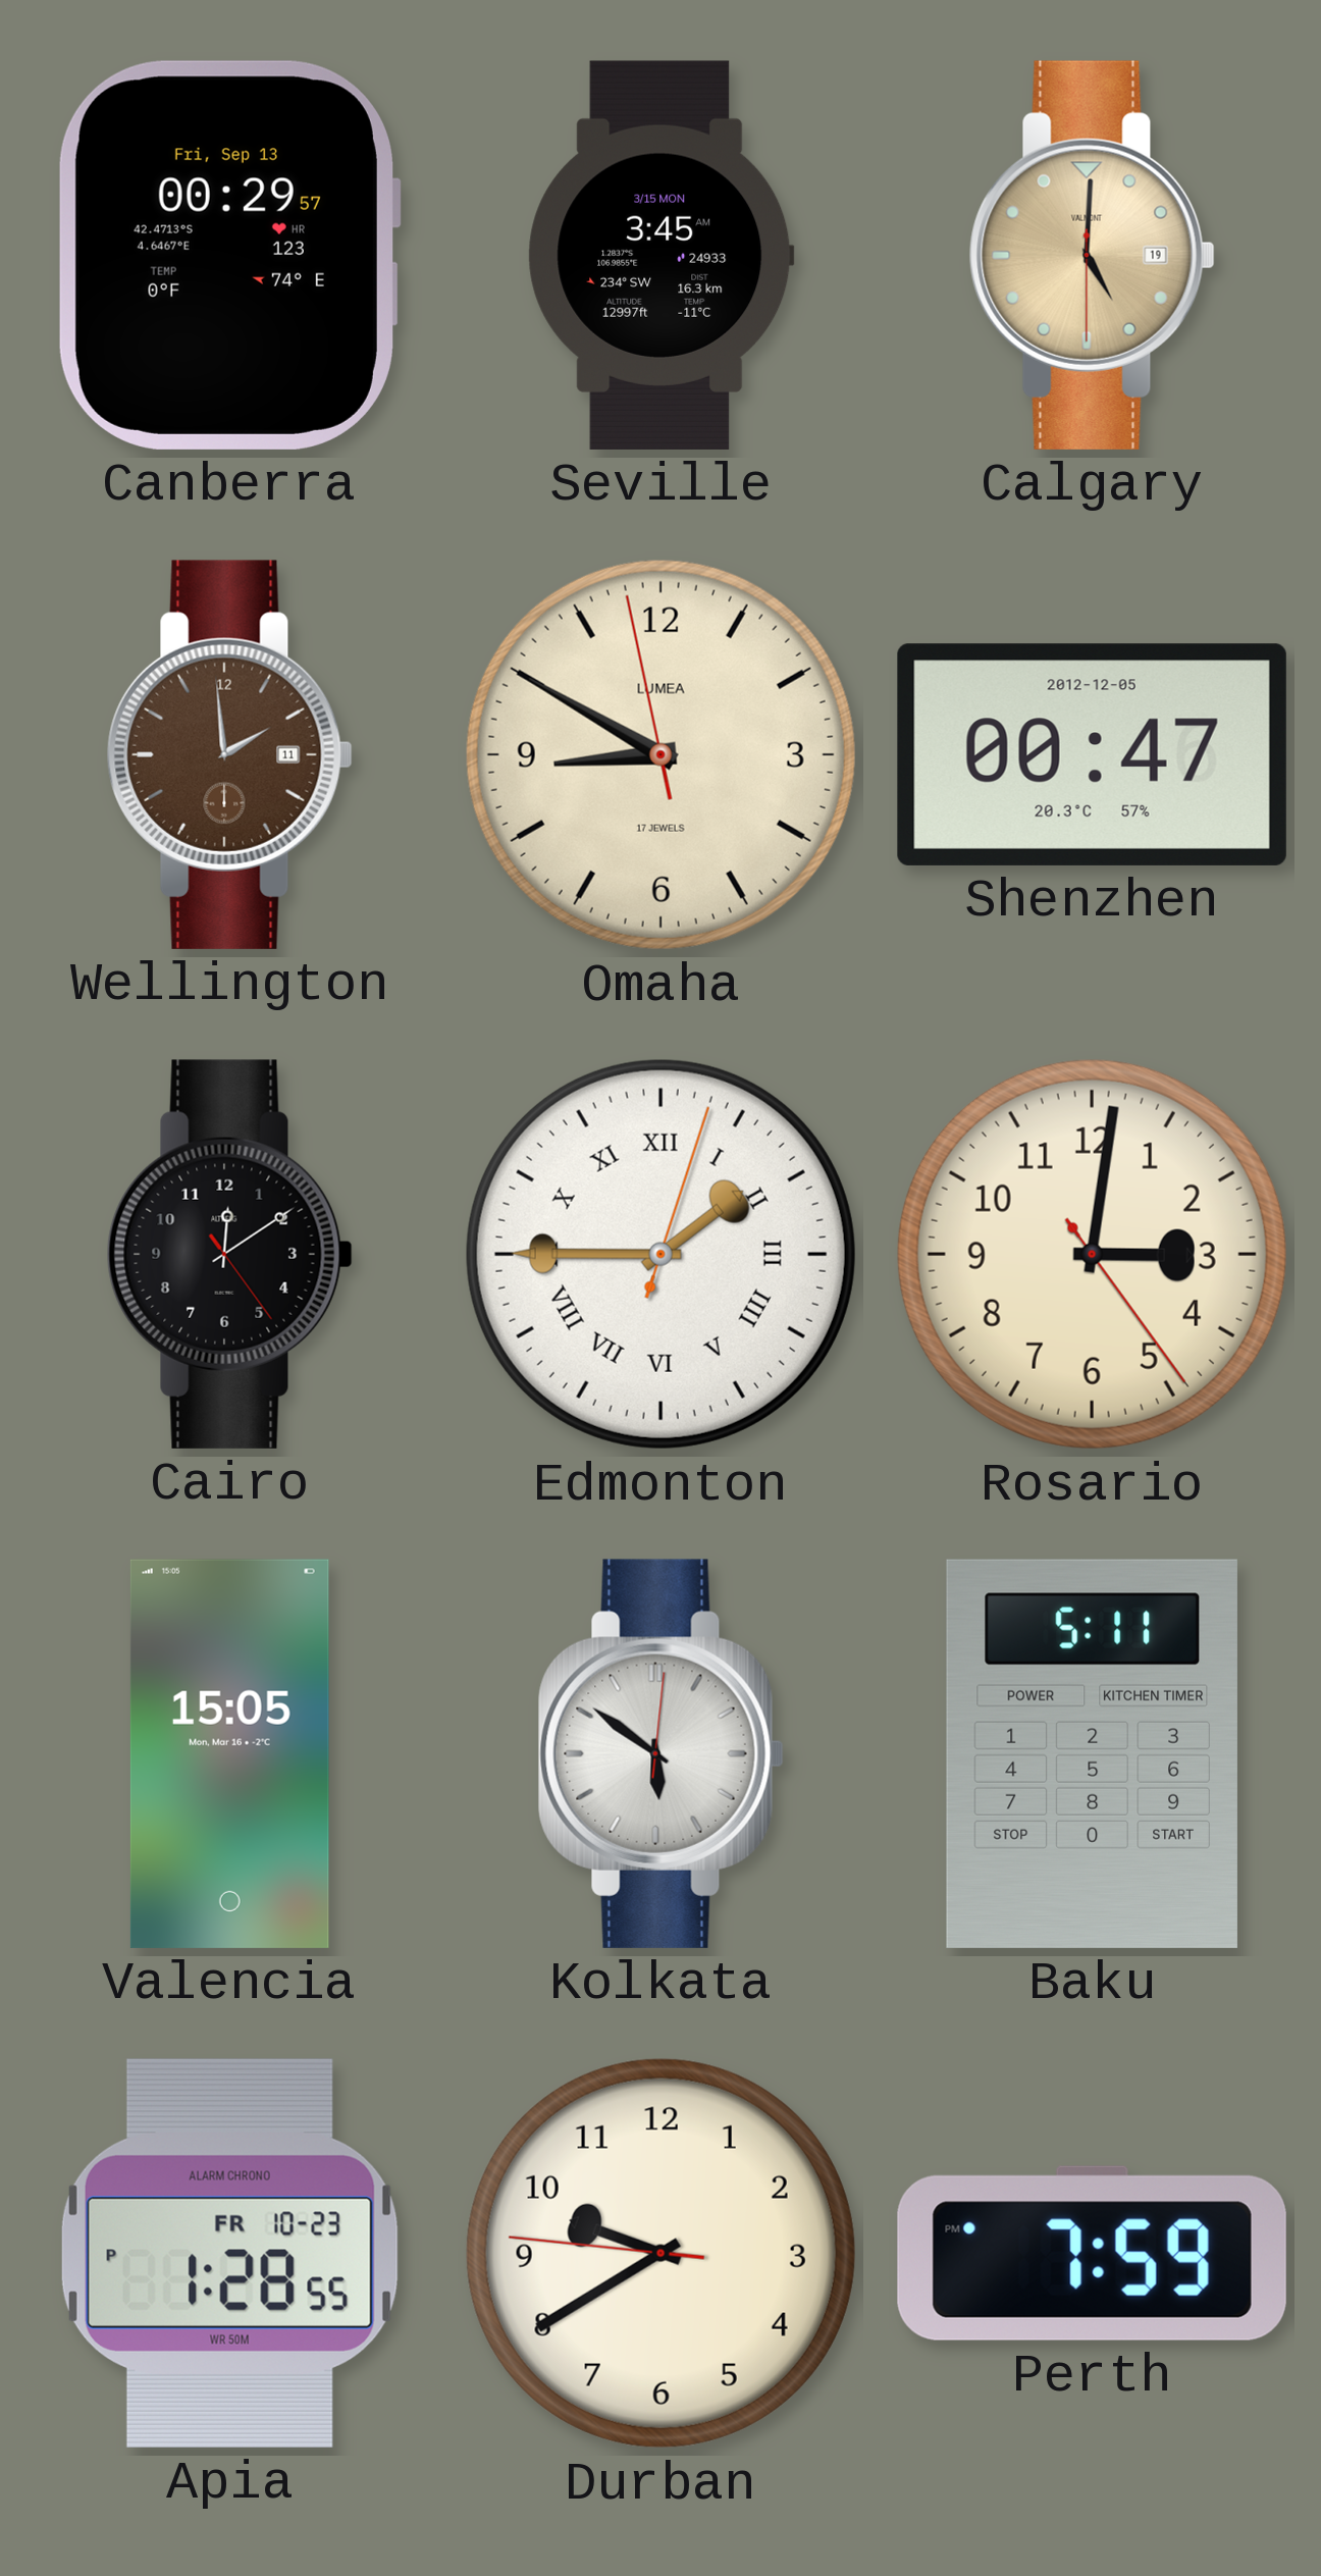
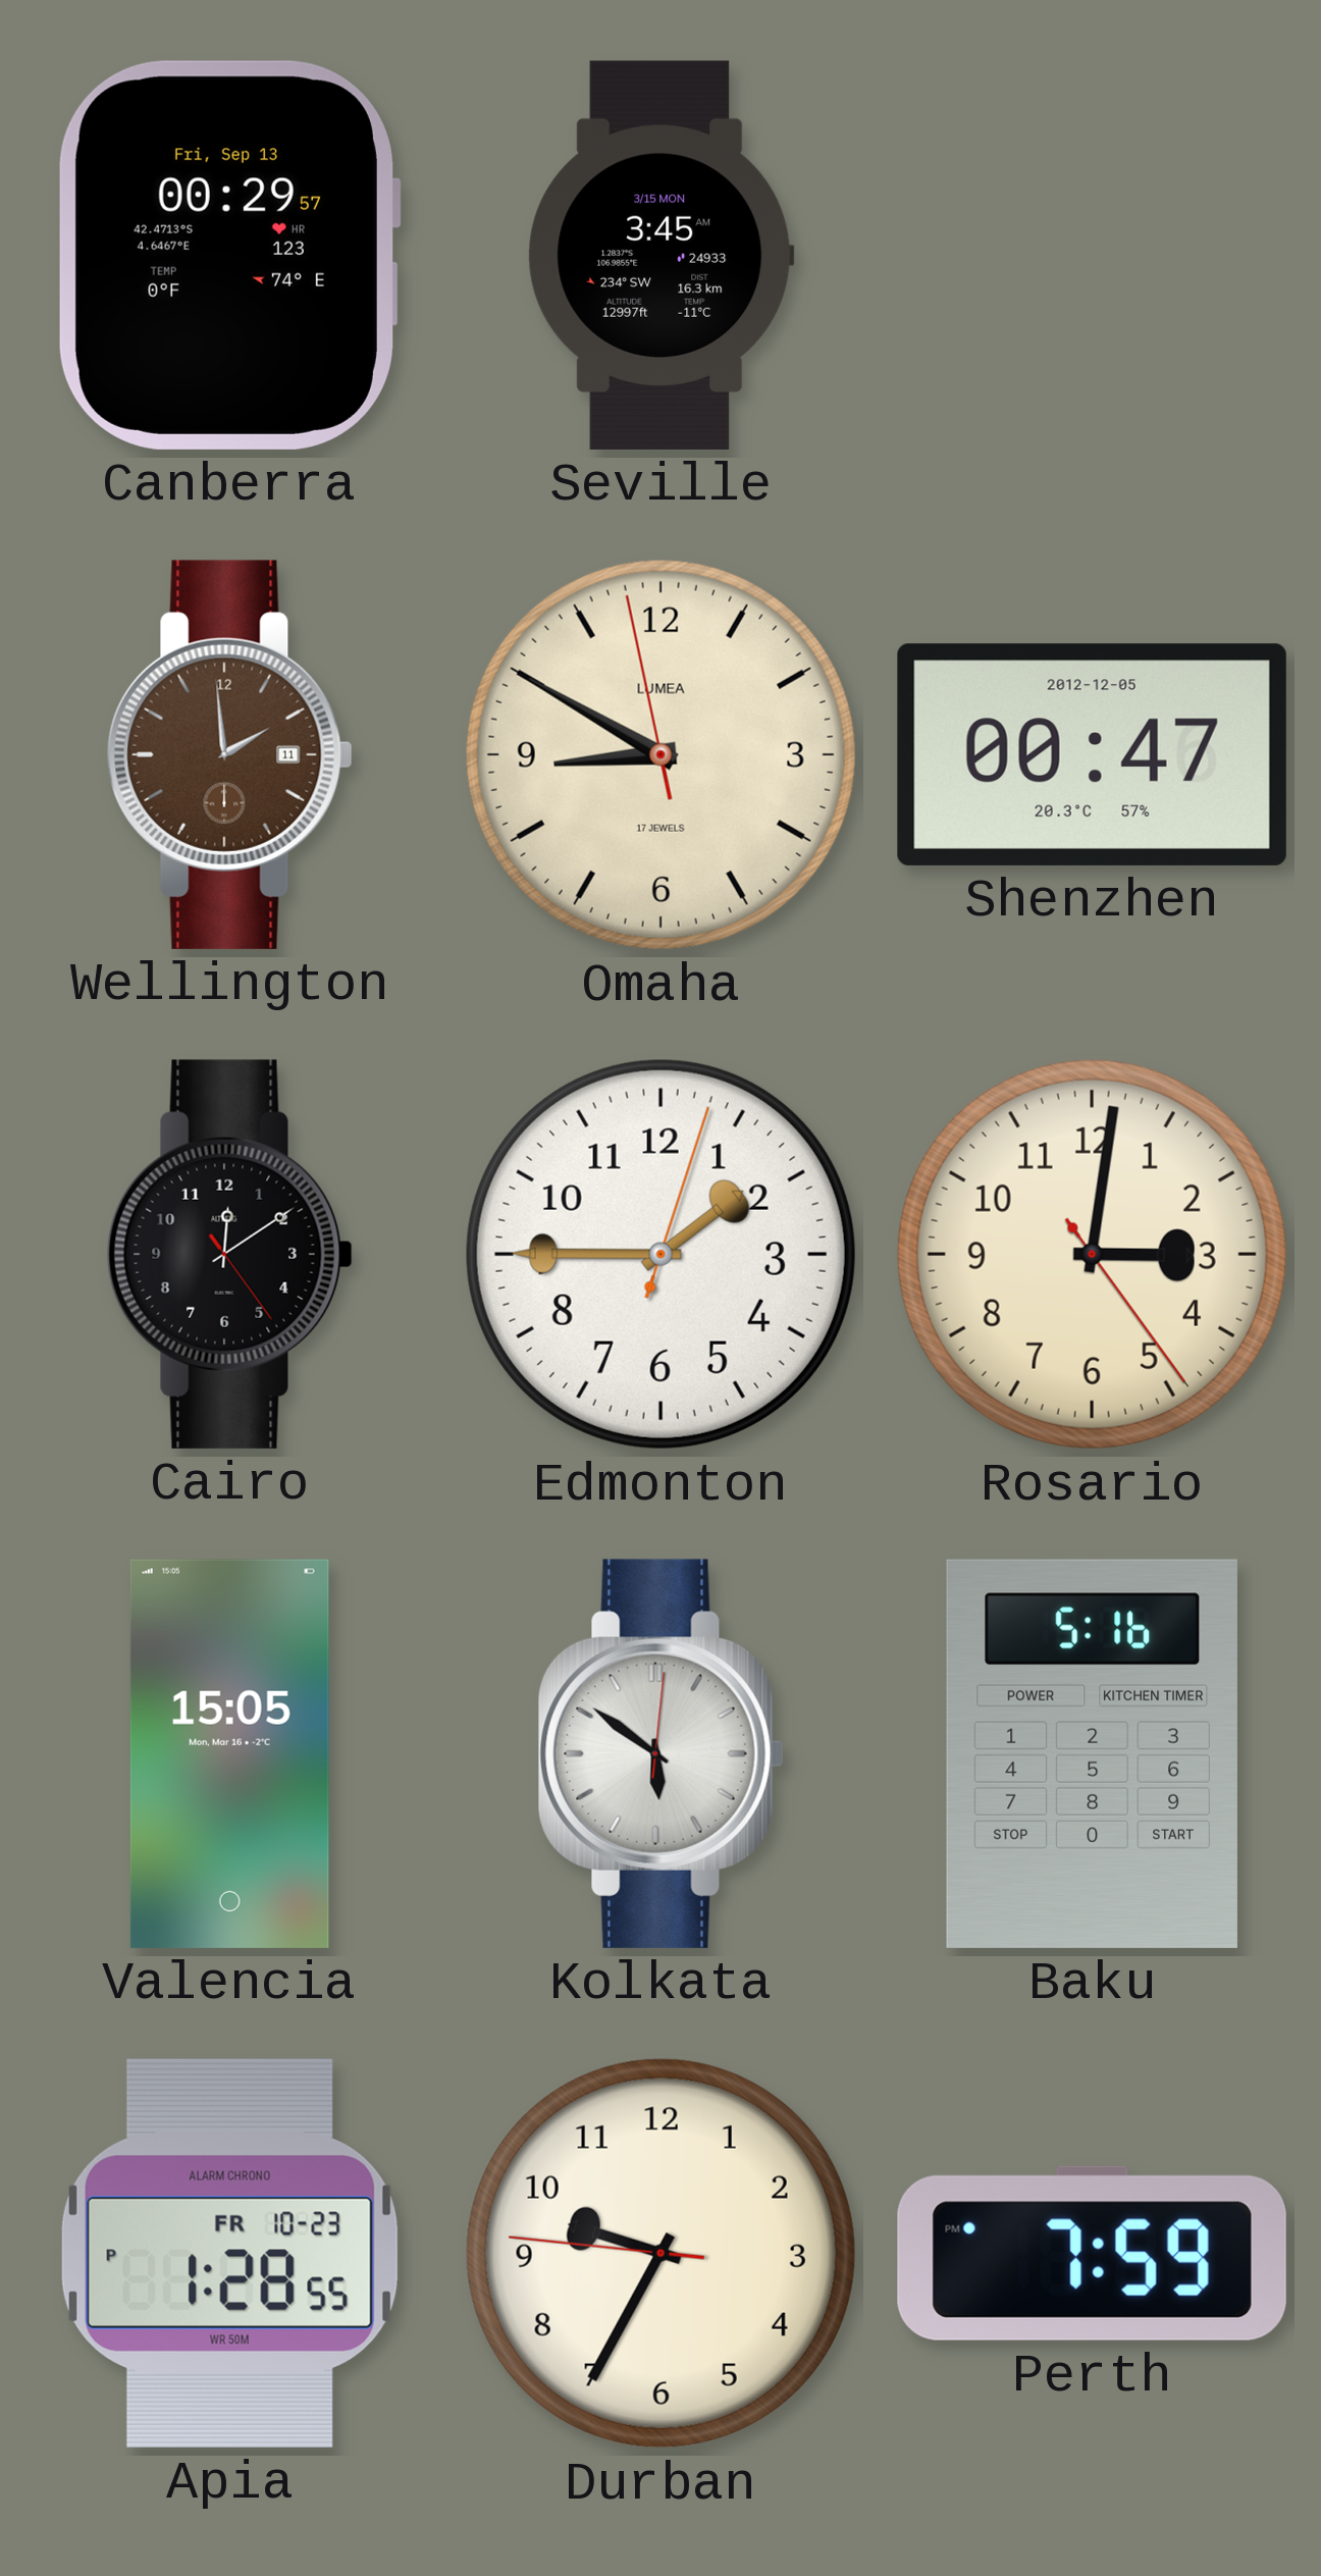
Calgary: 5:00 -> none
Edmonton numerals: Roman -> Arabic
Baku: 5:11 -> 5:16
Durban: 9:39 -> 9:34
